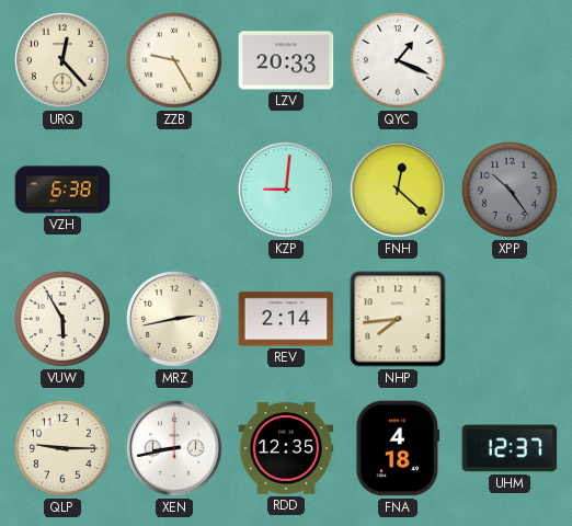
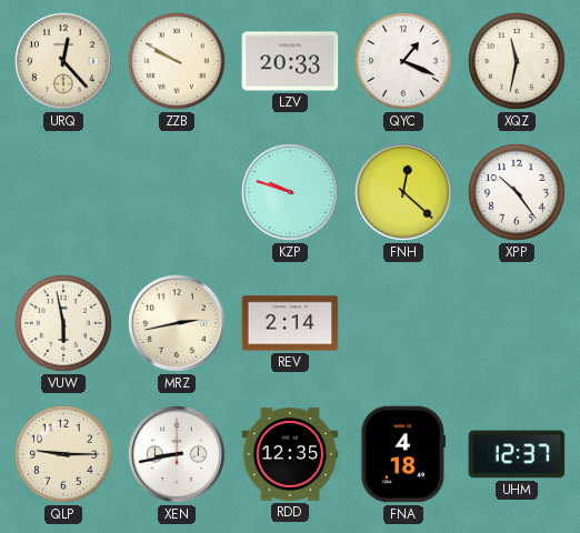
ZZB: 9:25 -> 9:50
XQZ: none -> 11:32
VZH: 6:38 -> none
KZP: 9:01 -> 9:48
XPP dial: grey -> white
VUW: 5:55 -> 5:58
NHP: 7:44 -> none
